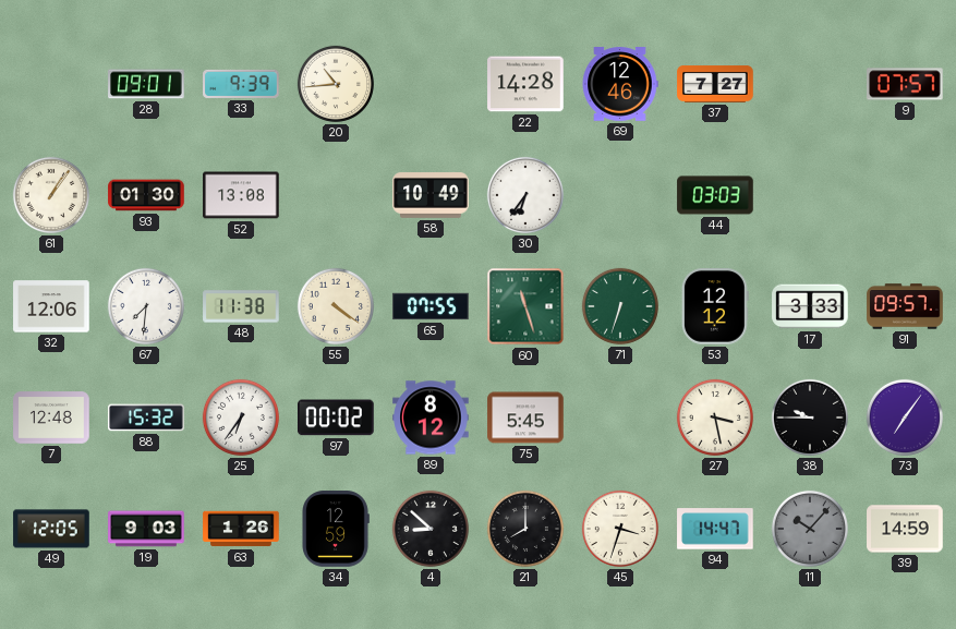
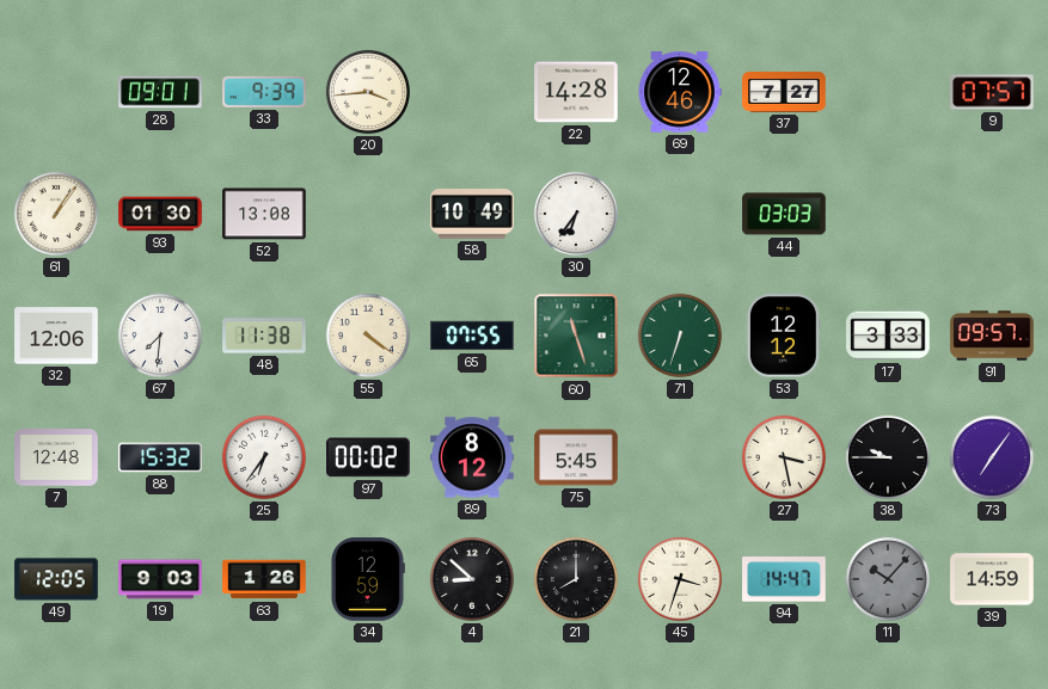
20: 10:44 -> 3:44
